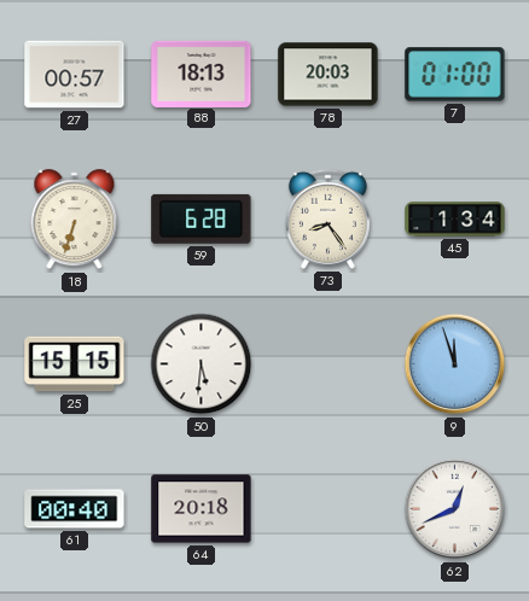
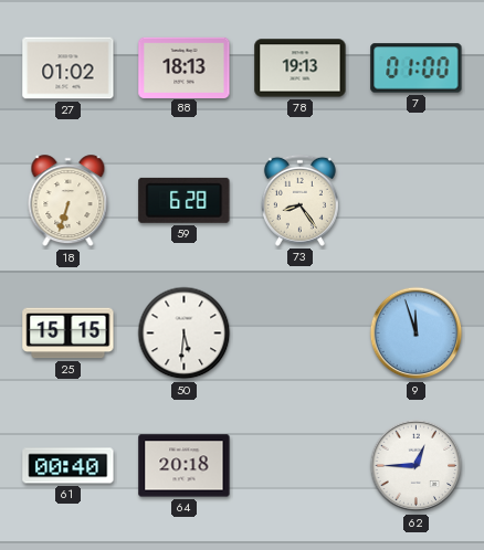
27: 00:57 -> 01:02
78: 20:03 -> 19:13
45: 1:34 -> none
62: 12:41 -> 12:45
